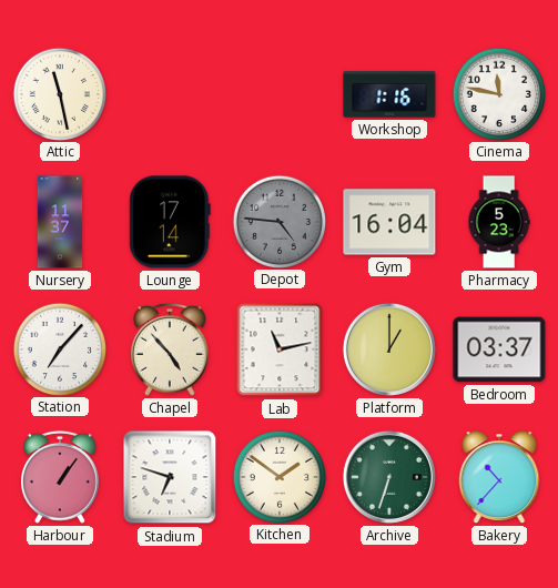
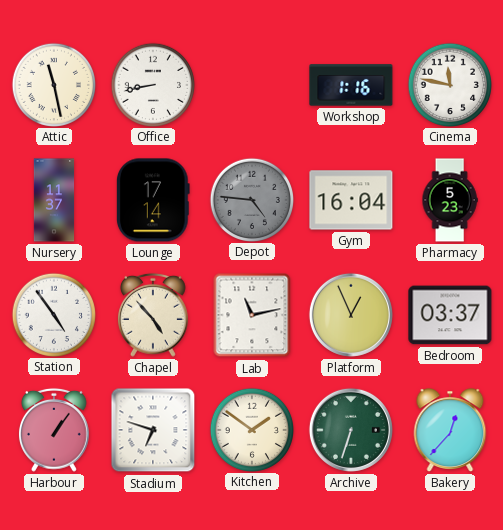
Office: none -> 8:43
Station: 7:07 -> 4:54
Platform: 1:00 -> 12:56
Bakery: 10:37 -> 12:37
